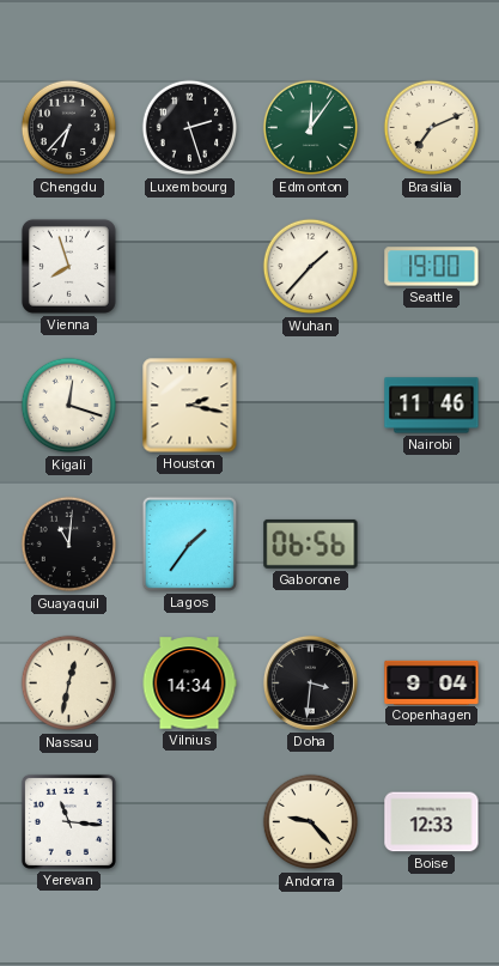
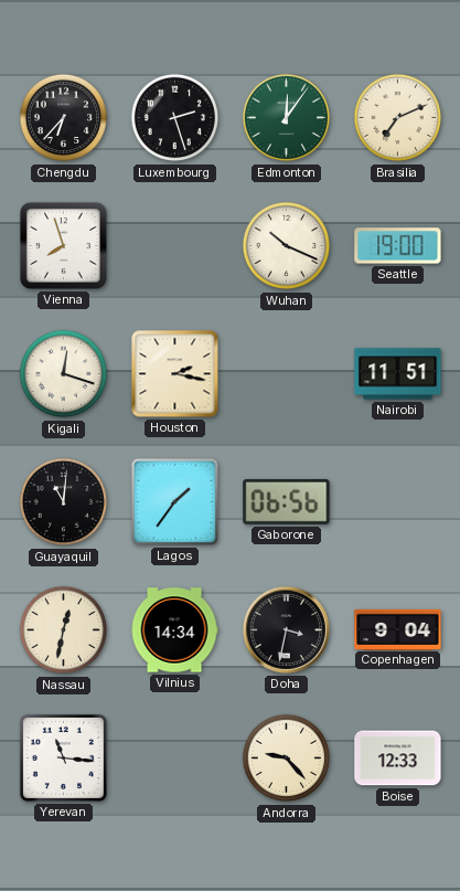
Wuhan: 1:37 -> 10:19
Nairobi: 11:46 -> 11:51
Doha: 3:31 -> 3:32
